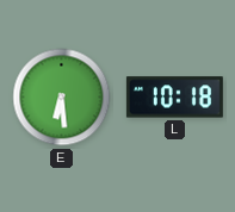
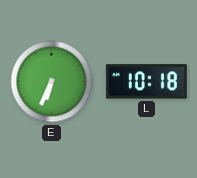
E: 6:29 -> 6:34
